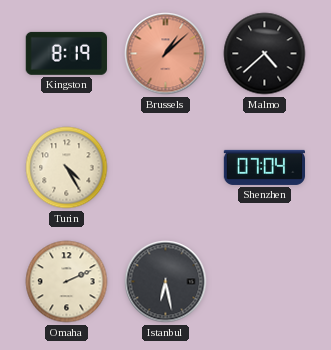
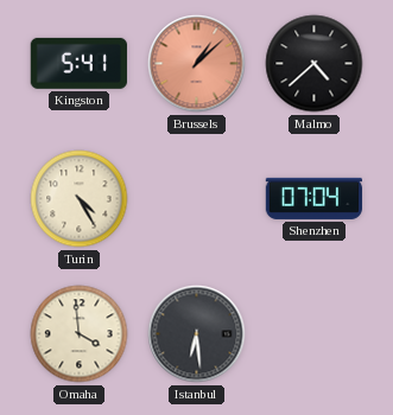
Kingston: 8:19 -> 5:41
Omaha: 2:11 -> 3:59
Istanbul: 6:28 -> 6:29
